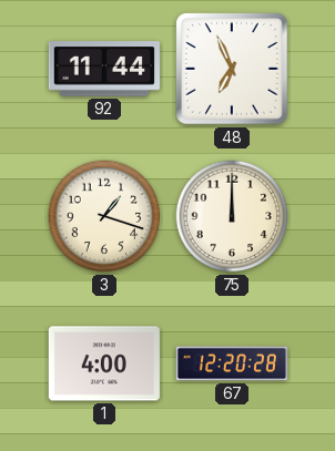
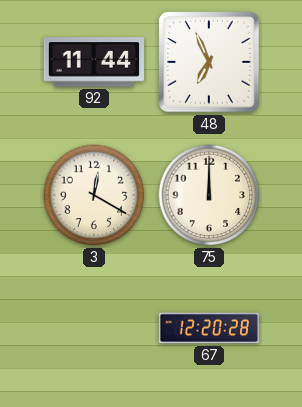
3: 1:18 -> 12:20
1: 4:00 -> none
